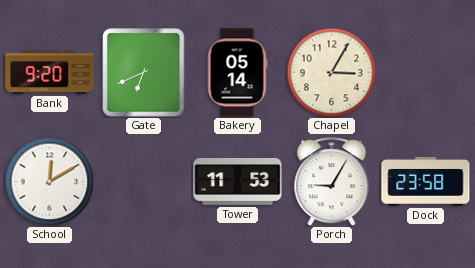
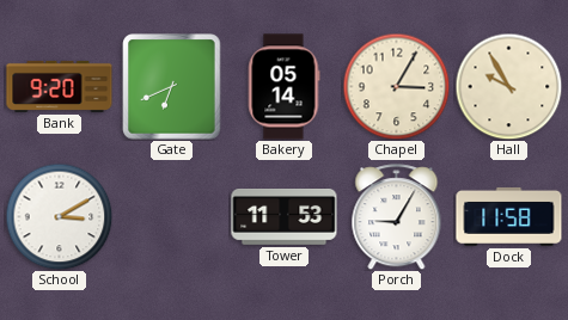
Hall: none -> 9:55
School: 12:10 -> 3:10
Dock: 23:58 -> 11:58
